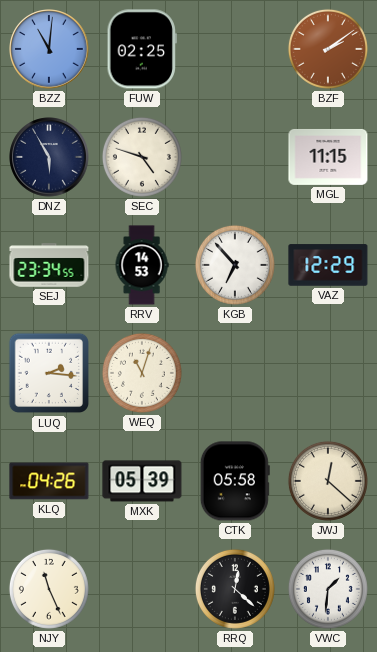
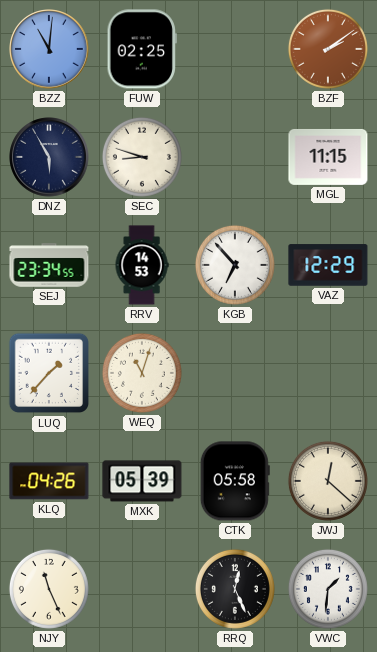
SEC: 4:48 -> 8:48
LUQ: 2:16 -> 1:37
RRQ: 12:22 -> 12:26
